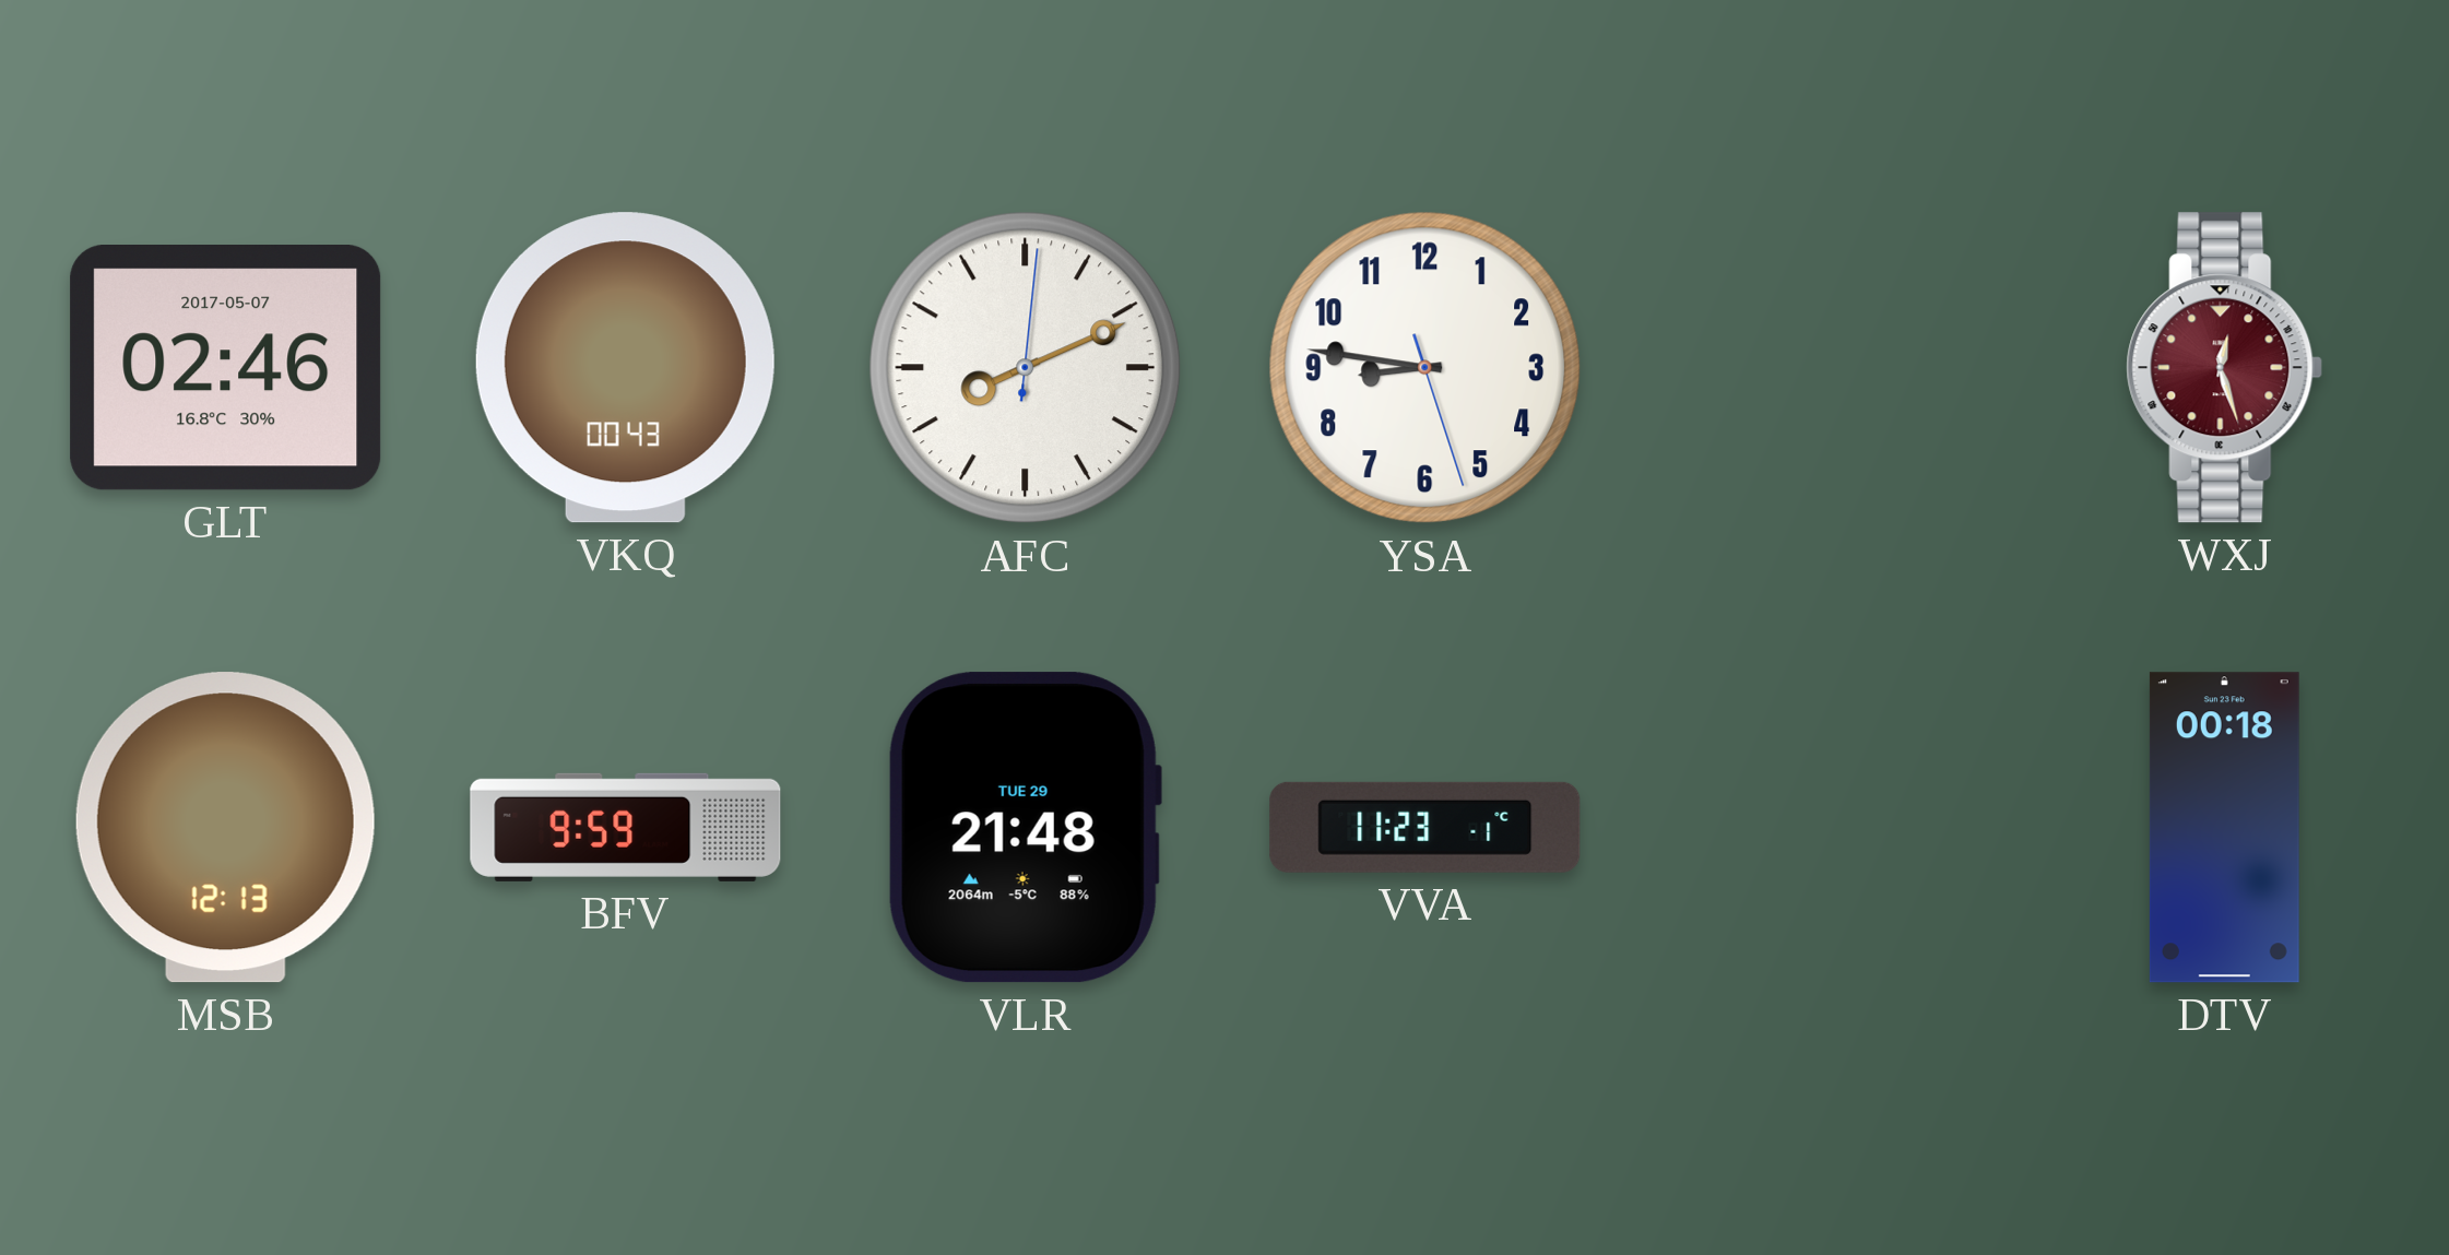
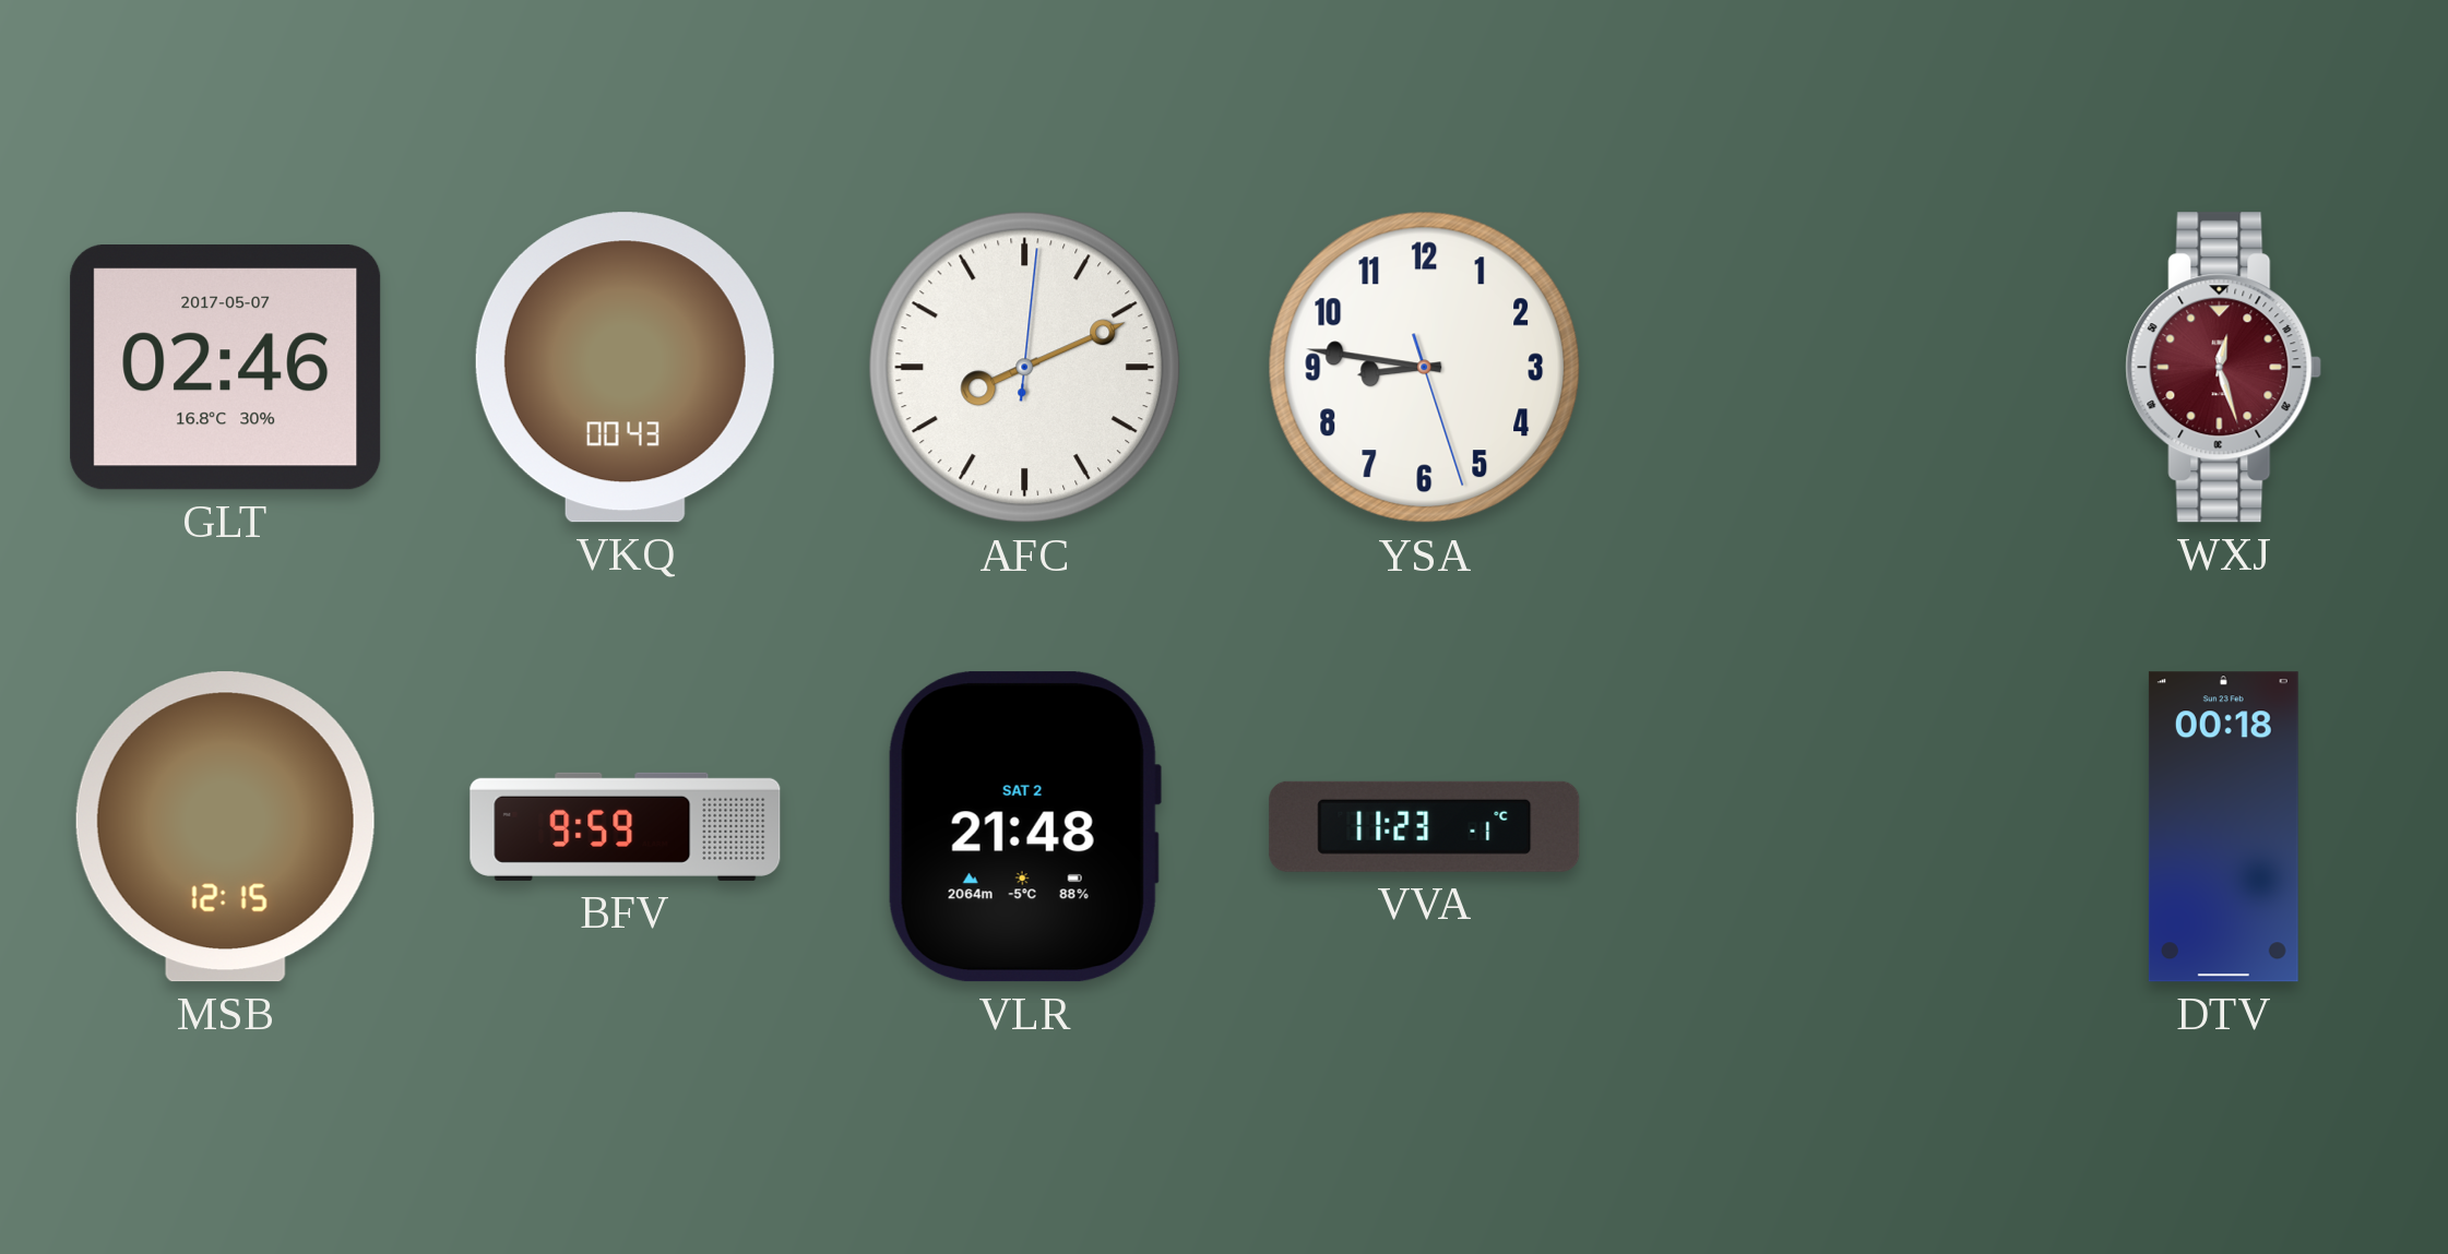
MSB: 12:13 -> 12:15
VLR date: TUE 29 -> SAT 2
